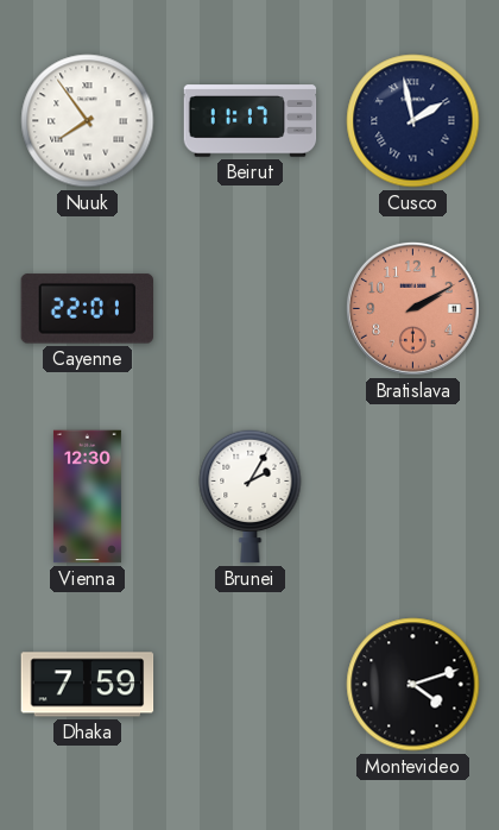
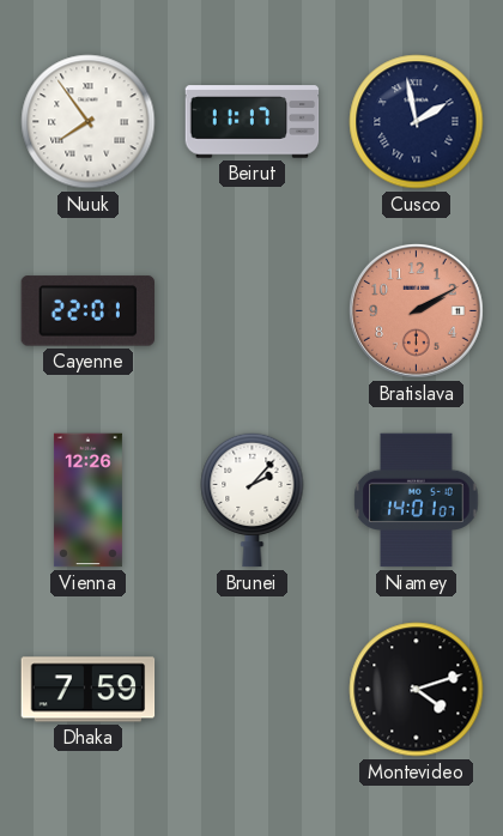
Vienna: 12:30 -> 12:26
Brunei: 2:05 -> 2:07
Niamey: none -> 14:01
